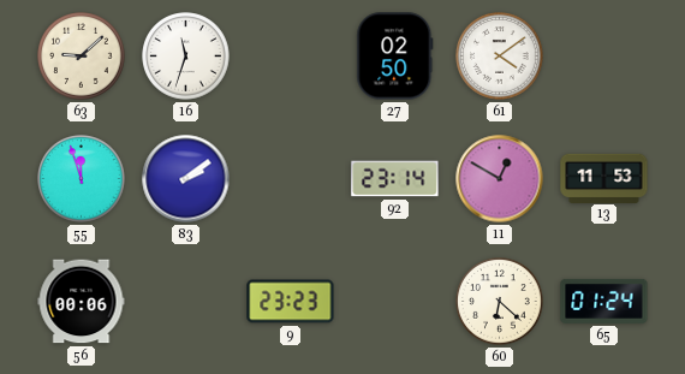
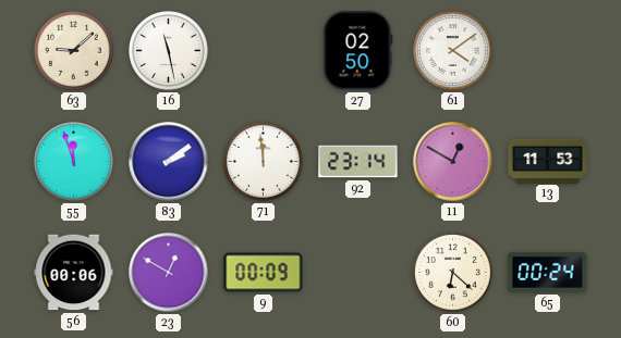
16: 11:33 -> 11:28
71: none -> 11:59
23: none -> 12:50
9: 23:23 -> 00:09
65: 01:24 -> 00:24
